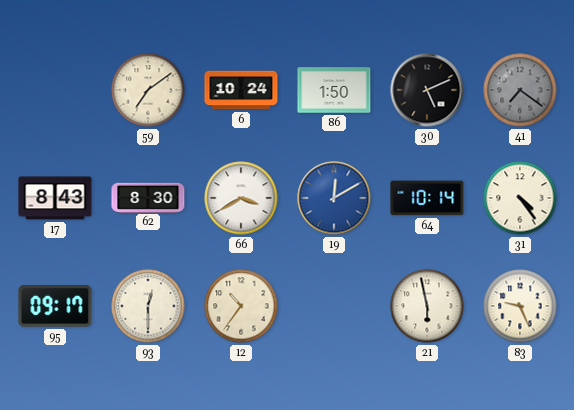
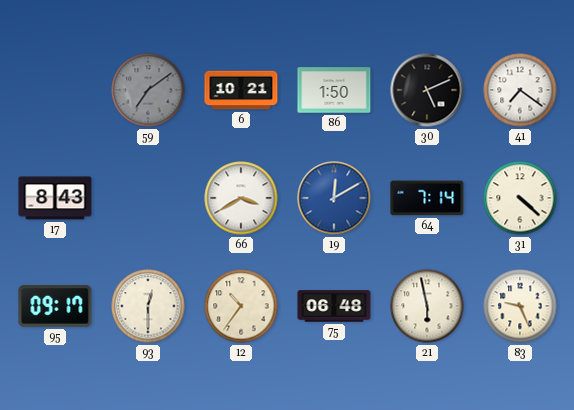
59 dial: cream -> grey
6: 10:24 -> 10:21
41 dial: grey -> white
62: 8:30 -> none
64: 10:14 -> 7:14
31: 4:24 -> 4:22
75: none -> 06:48
